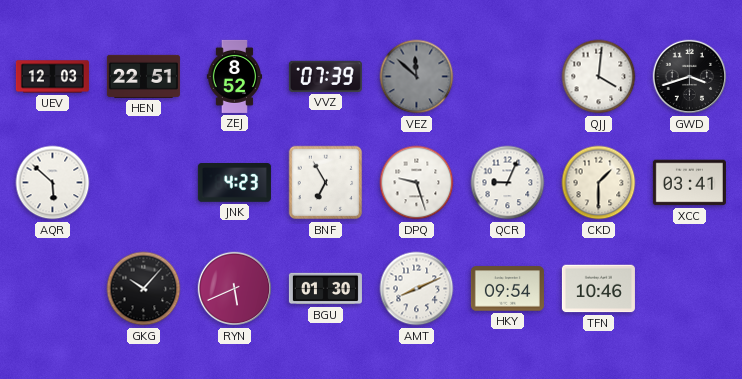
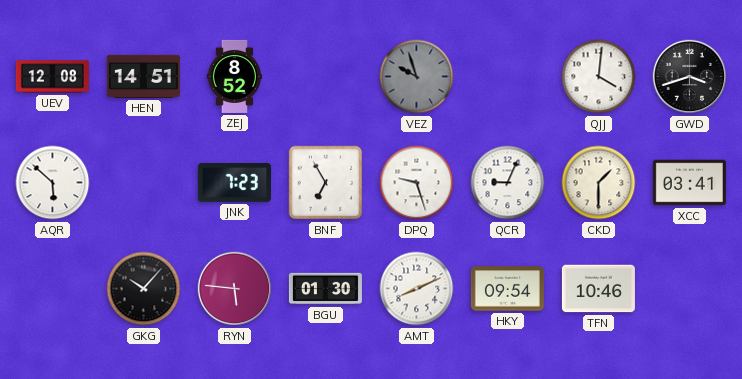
UEV: 12:03 -> 12:08
HEN: 22:51 -> 14:51
VVZ: 07:39 -> none
VEZ: 11:52 -> 9:57
JNK: 4:23 -> 7:23
RYN: 5:41 -> 5:46
